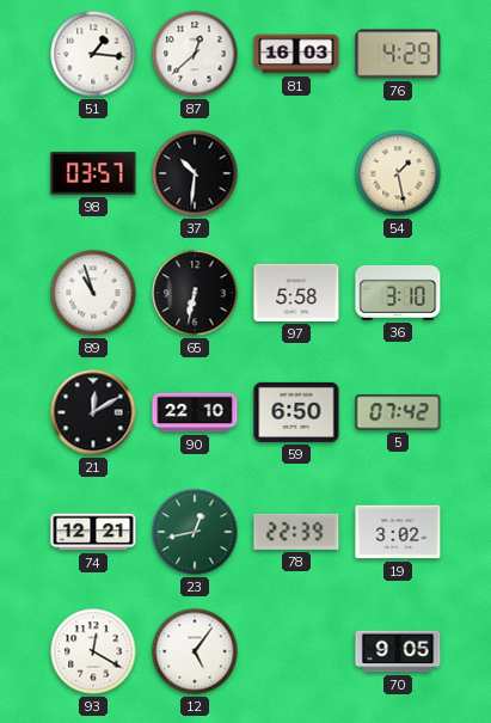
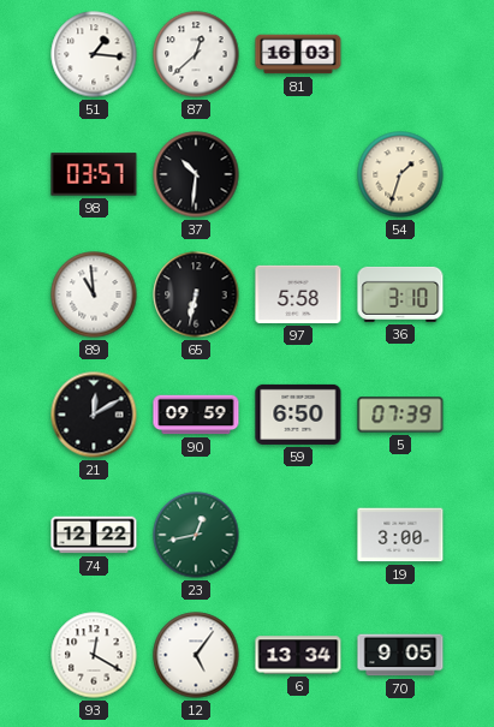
76: 4:29 -> none
54: 1:28 -> 1:33
89: 10:57 -> 10:59
90: 22:10 -> 09:59
5: 07:42 -> 07:39
74: 12:21 -> 12:22
78: 22:39 -> none
19: 3:02 -> 3:00
6: none -> 13:34
